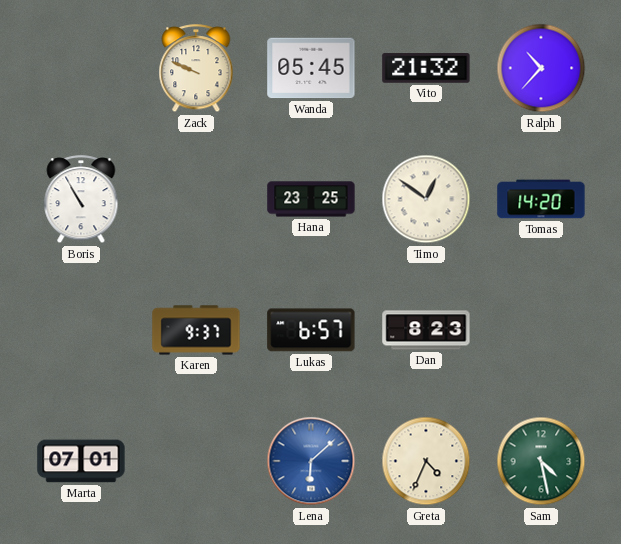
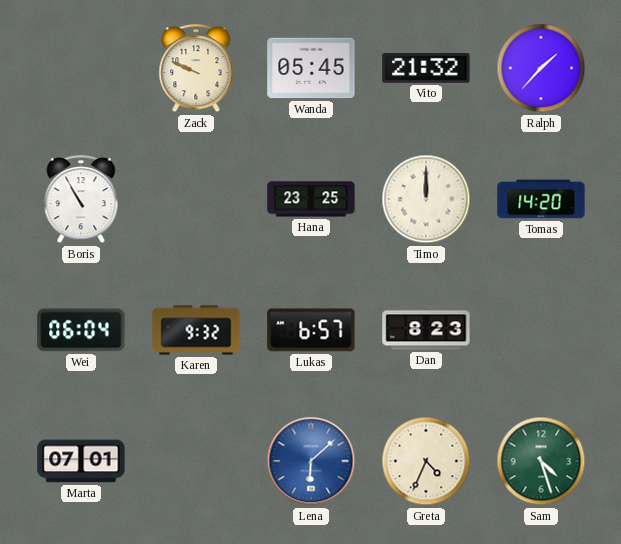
Ralph: 10:37 -> 1:37
Timo: 12:51 -> 12:00
Wei: none -> 06:04
Karen: 9:37 -> 9:32
Sam: 4:28 -> 4:27
